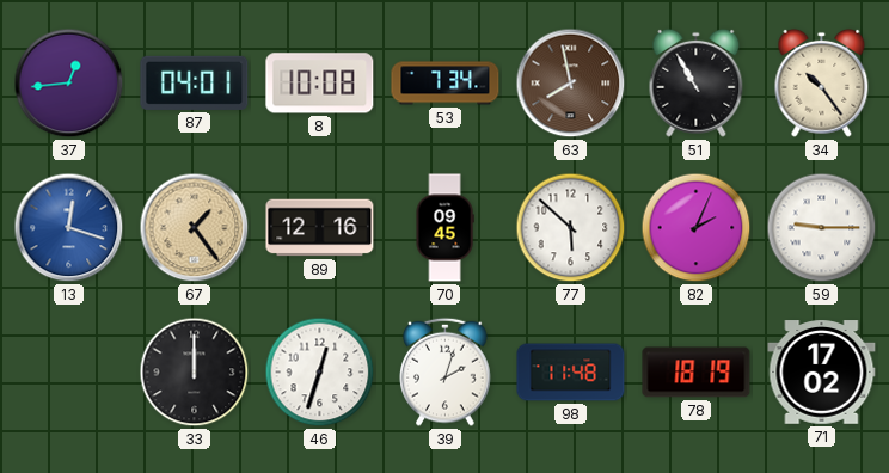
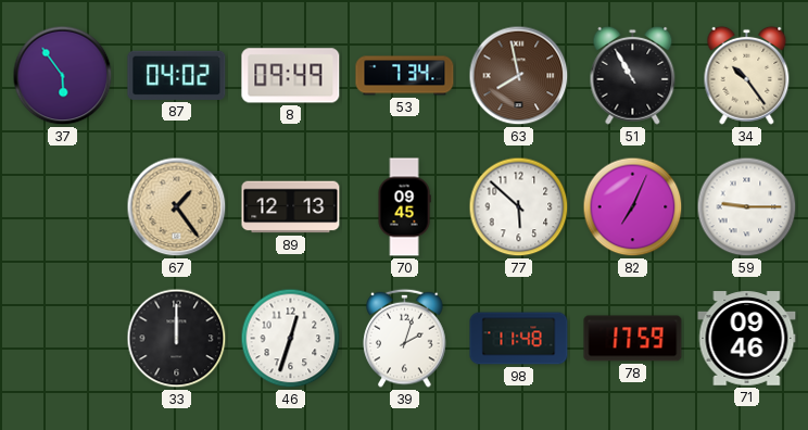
37: 12:44 -> 5:54
87: 04:01 -> 04:02
8: 10:08 -> 09:49
13: 12:18 -> none
89: 12:16 -> 12:13
82: 2:04 -> 7:04
78: 18:19 -> 17:59
71: 17:02 -> 09:46
